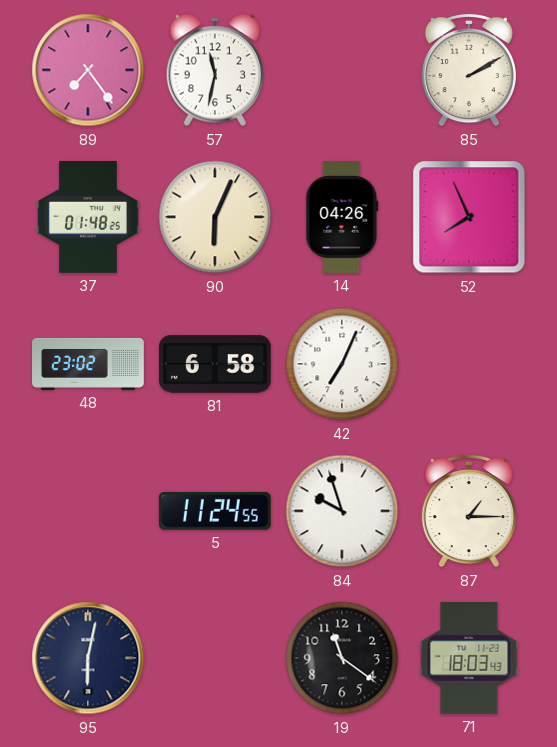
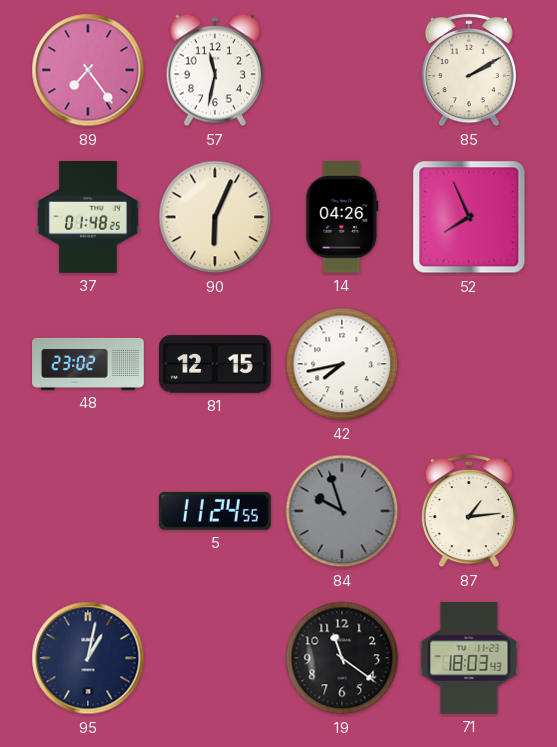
81: 6:58 -> 12:15
42: 7:04 -> 7:43
84 dial: white -> grey
87: 1:15 -> 1:14
95: 6:02 -> 1:02
